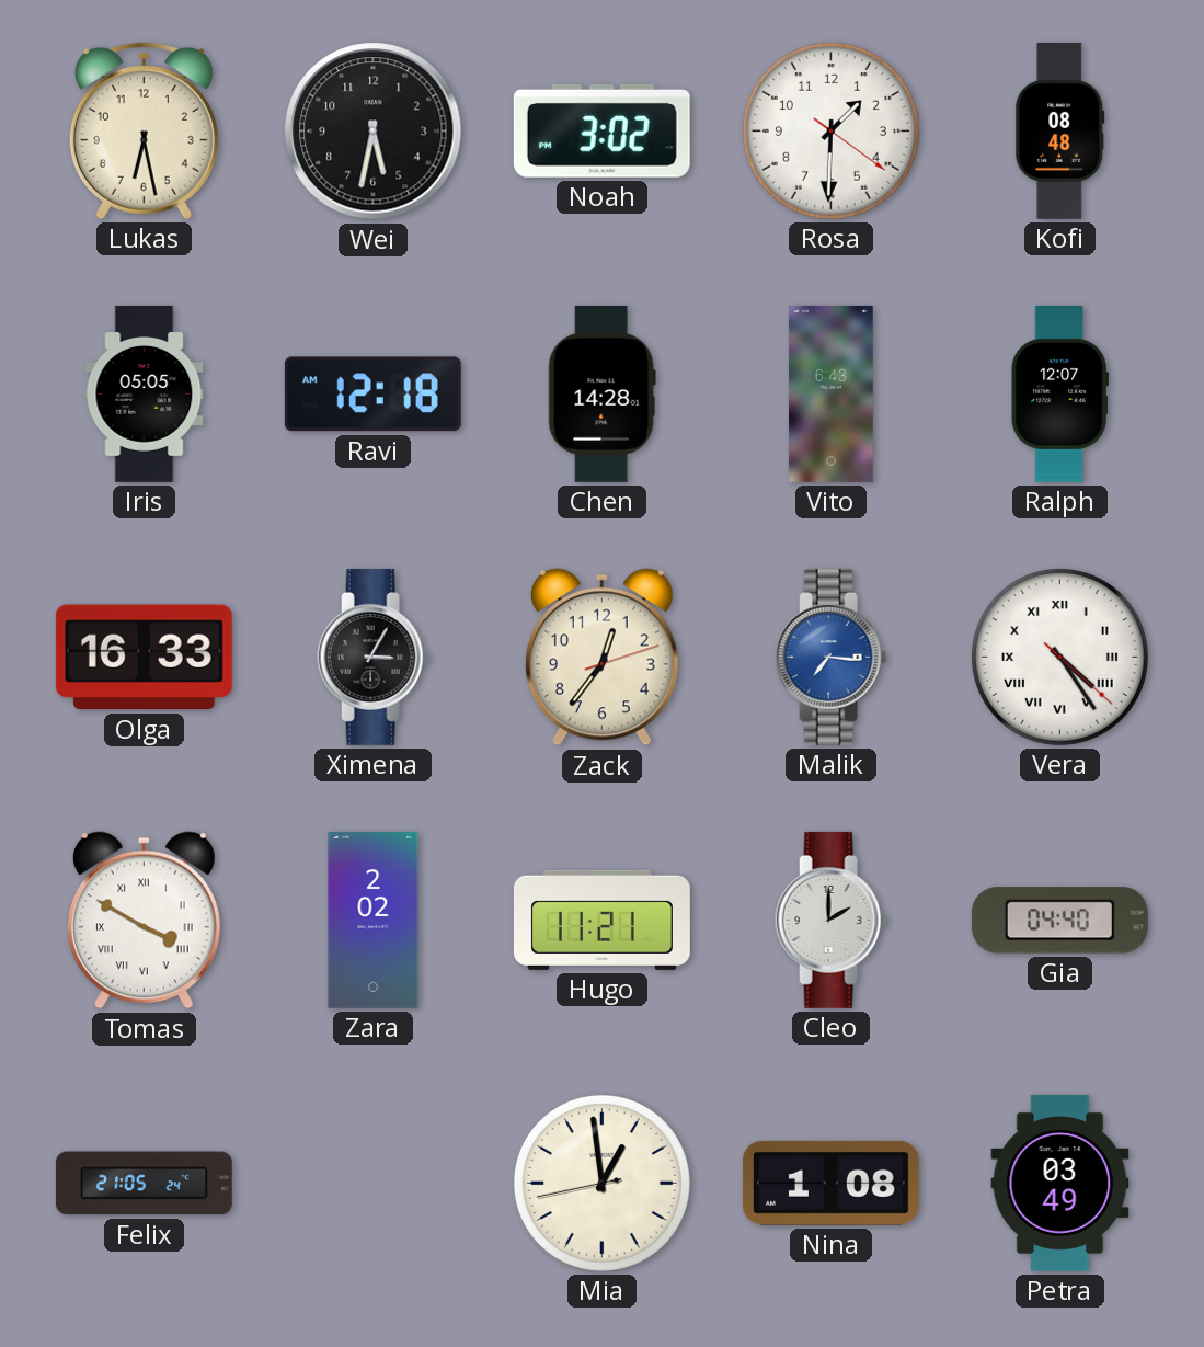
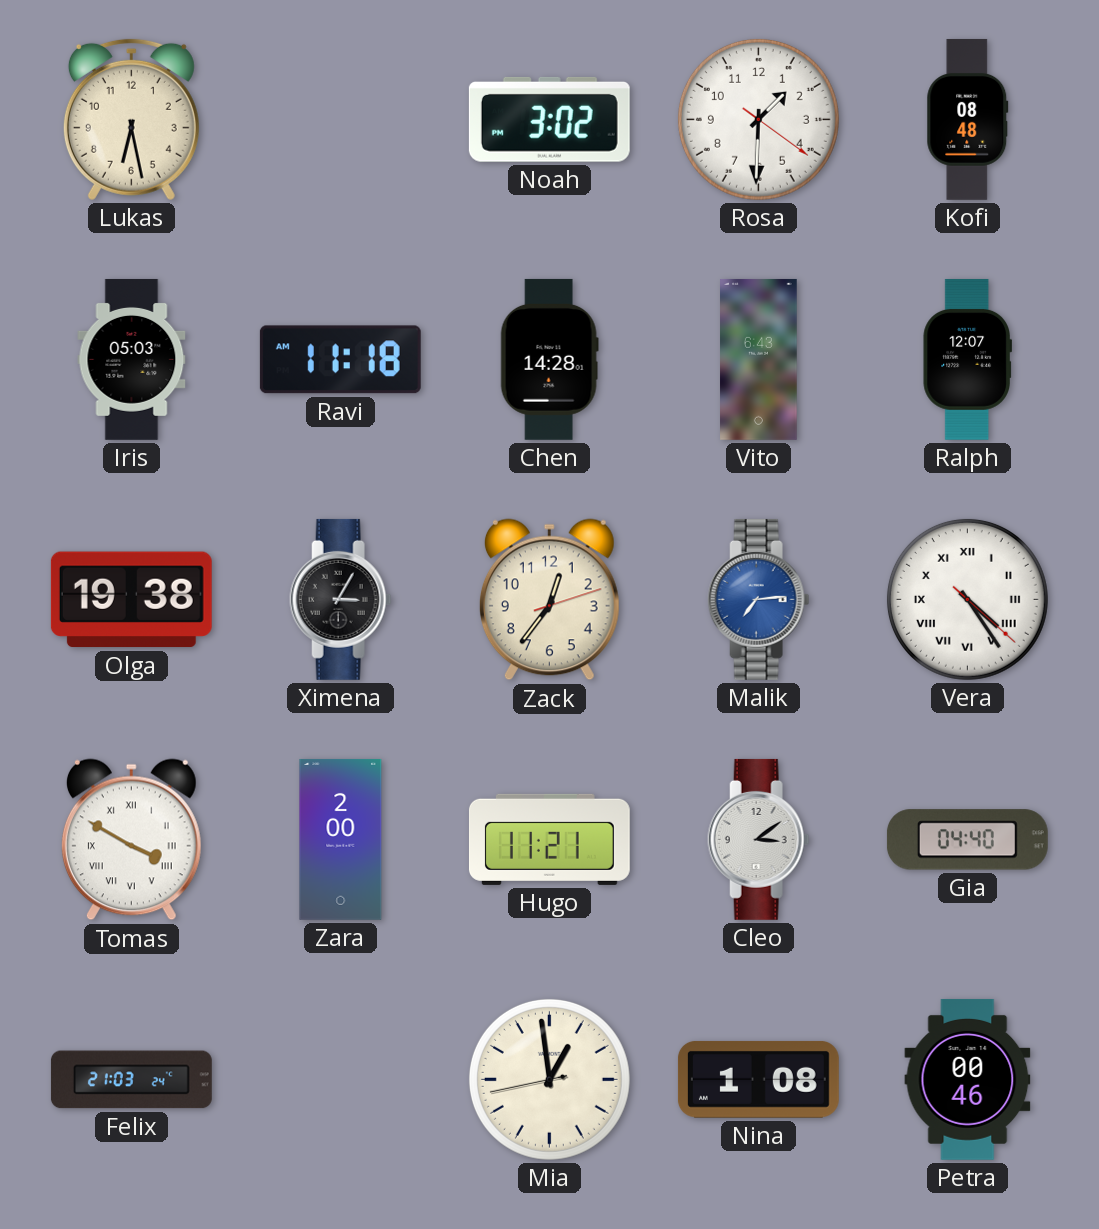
Wei: 5:32 -> none
Iris: 05:05 -> 05:03
Ravi: 12:18 -> 11:18
Olga: 16:33 -> 19:38
Malik: 7:16 -> 7:14
Zara: 2:02 -> 2:00
Cleo: 2:00 -> 3:09
Felix: 21:05 -> 21:03
Petra: 03:49 -> 00:46
